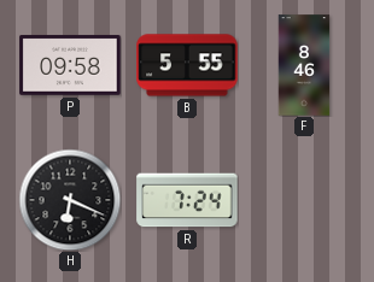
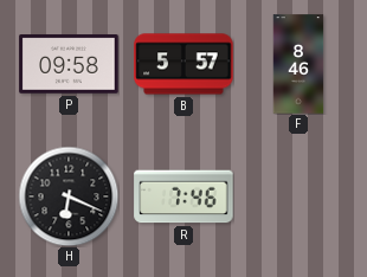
B: 5:55 -> 5:57
R: 7:24 -> 7:46
